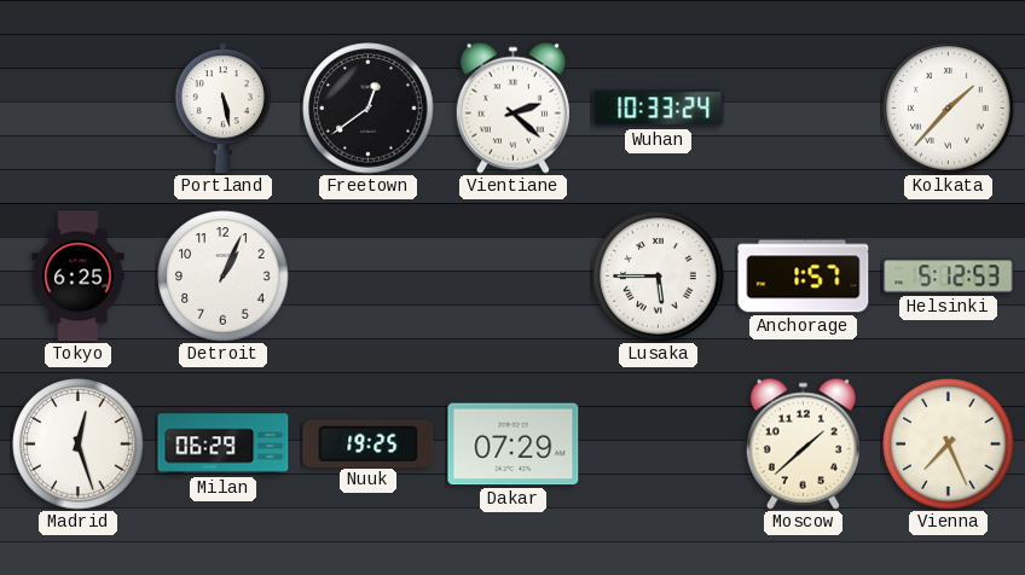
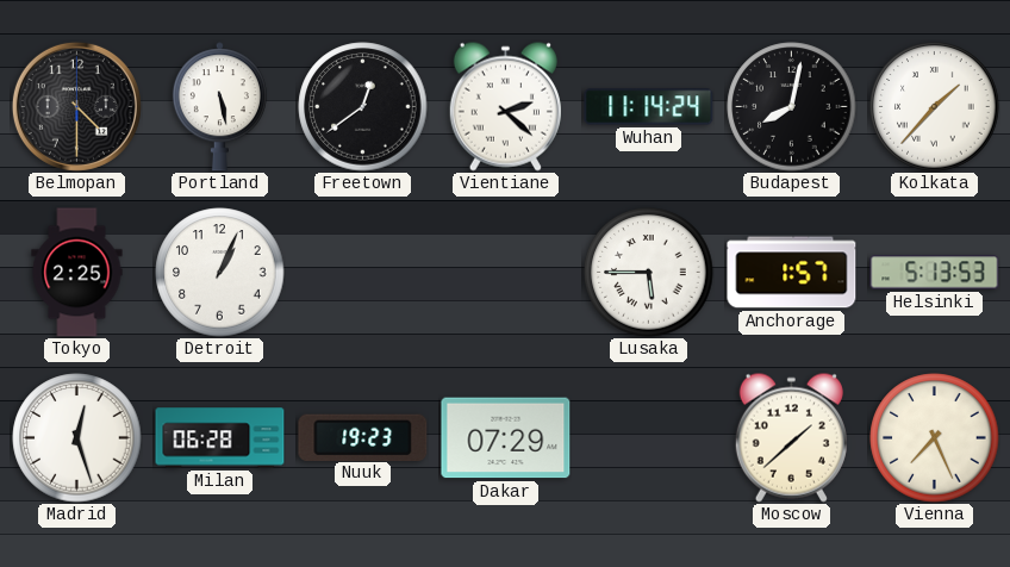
Belmopan: none -> 4:30
Wuhan: 10:33 -> 11:14
Budapest: none -> 8:02
Tokyo: 6:25 -> 2:25
Helsinki: 5:12 -> 5:13
Milan: 06:29 -> 06:28
Nuuk: 19:25 -> 19:23
